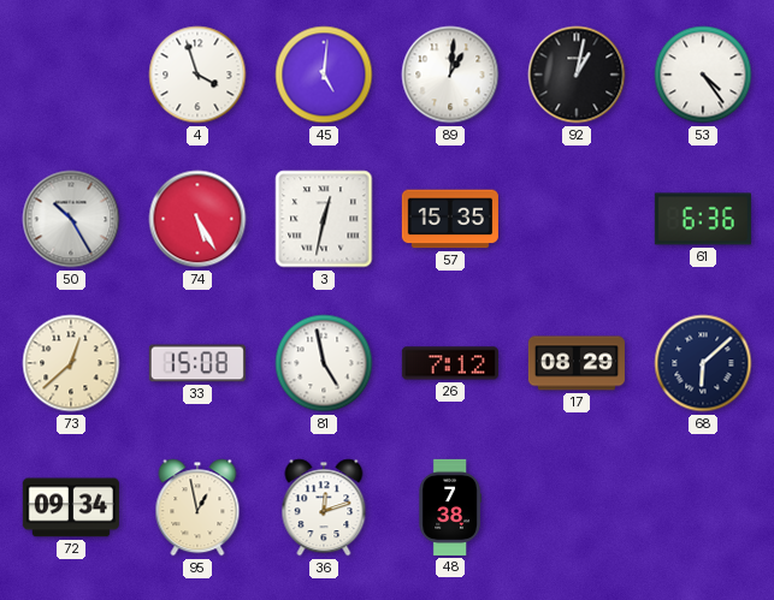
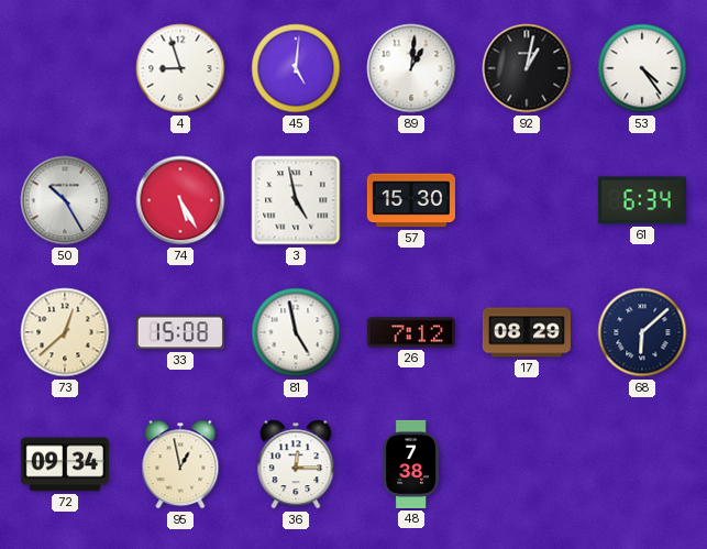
4: 3:57 -> 8:57
3: 12:32 -> 4:58
57: 15:35 -> 15:30
61: 6:36 -> 6:34
36: 12:12 -> 12:15
